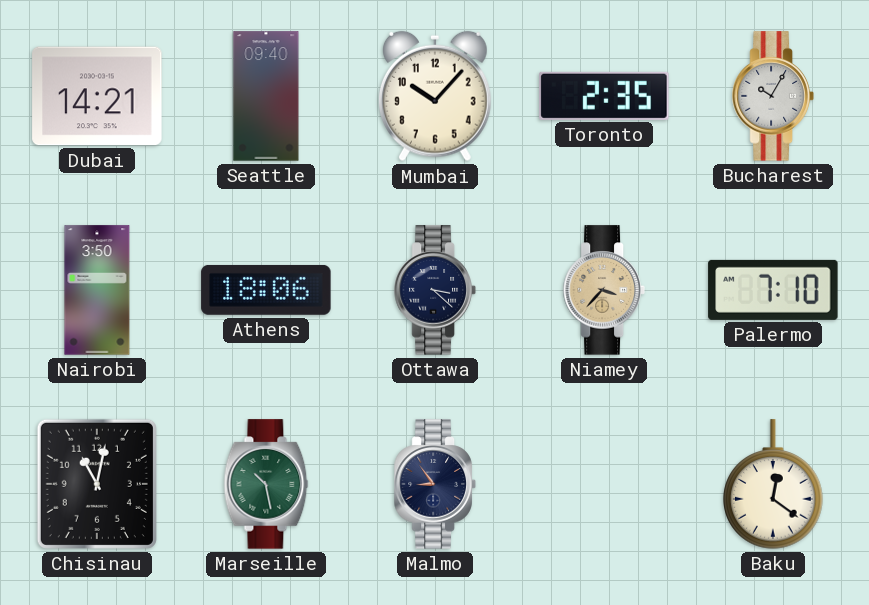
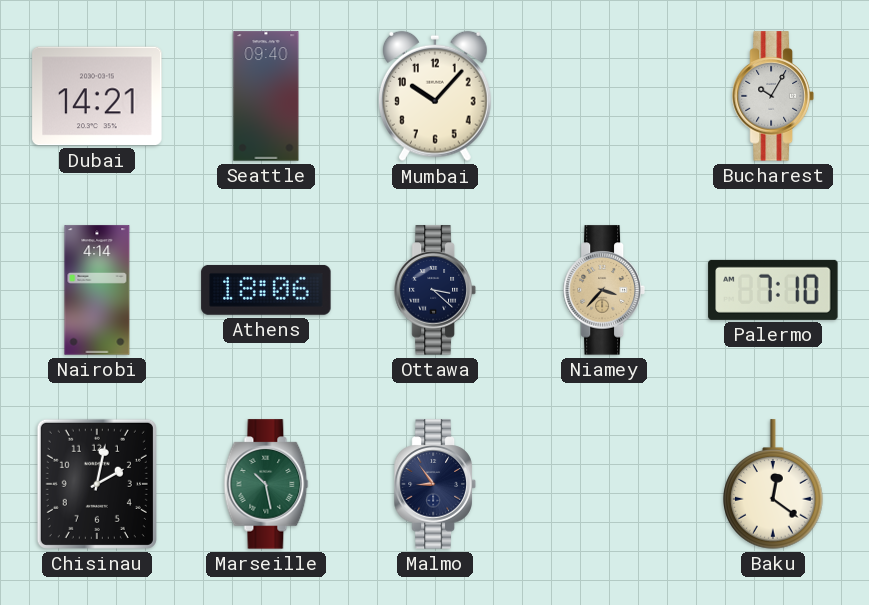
Toronto: 2:35 -> none
Nairobi: 3:50 -> 4:14
Chisinau: 11:02 -> 2:02
